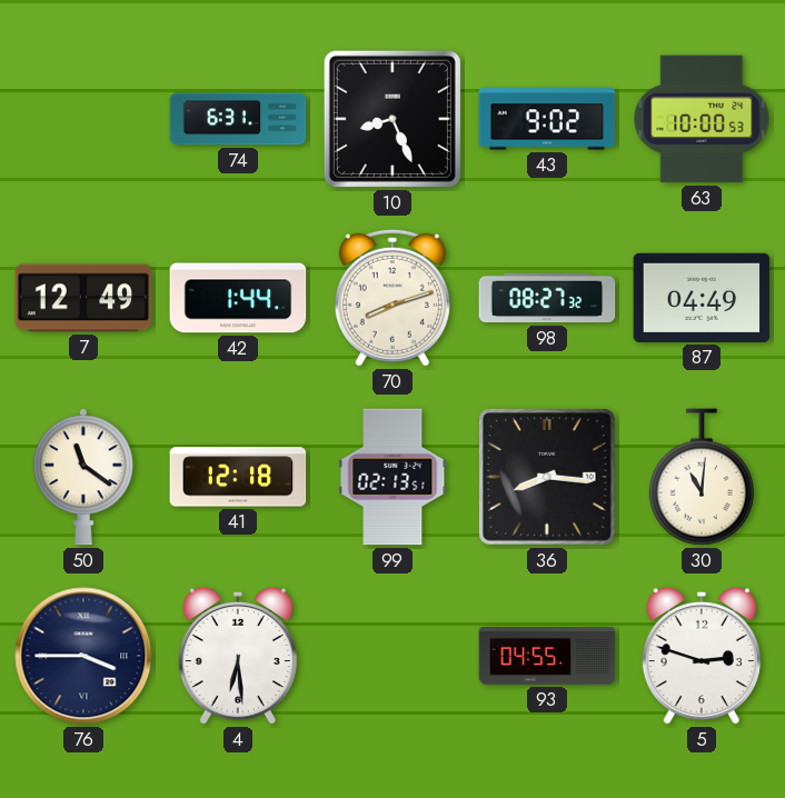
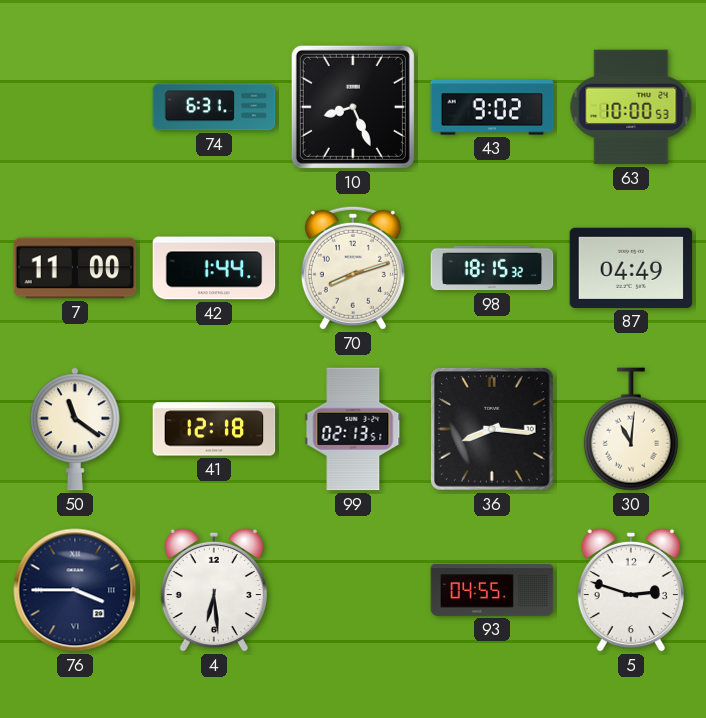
7: 12:49 -> 11:00
98: 08:27 -> 18:15
